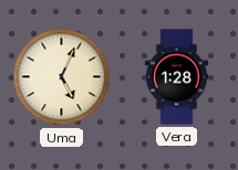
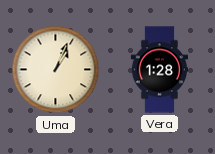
Uma: 5:04 -> 1:04
